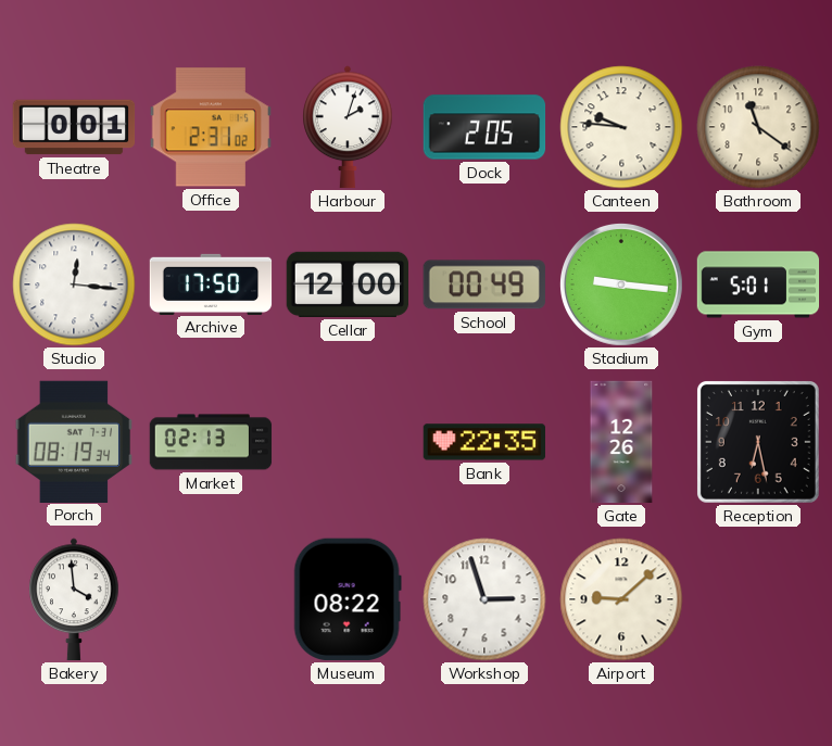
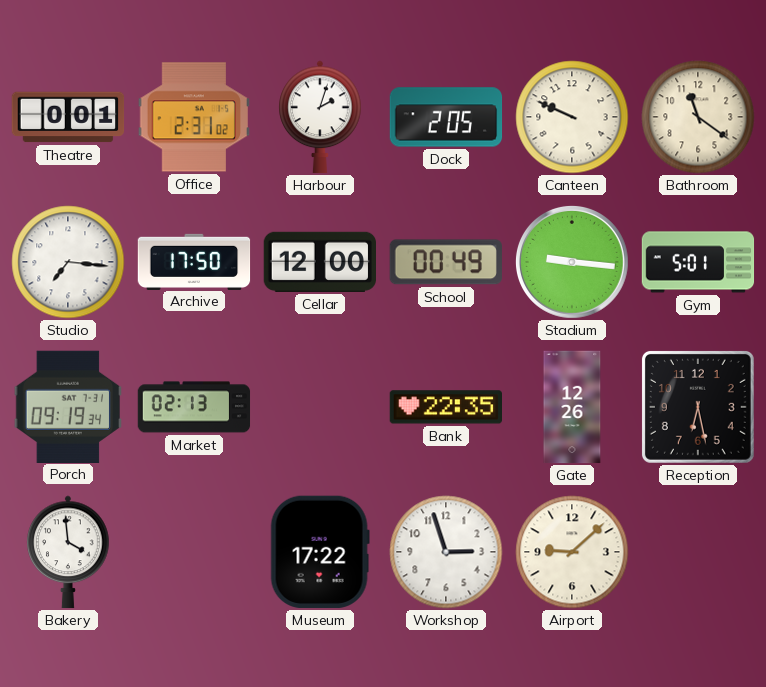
Canteen: 9:46 -> 9:49
Studio: 12:16 -> 7:16
Porch: 08:19 -> 09:19
Museum: 08:22 -> 17:22
